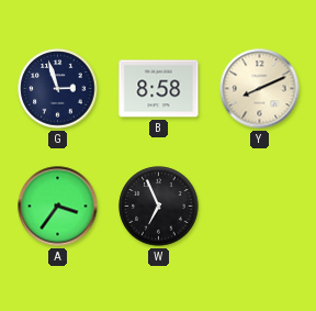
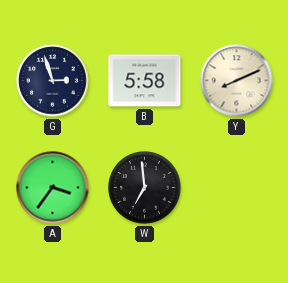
B: 8:58 -> 5:58
W: 6:56 -> 6:59
